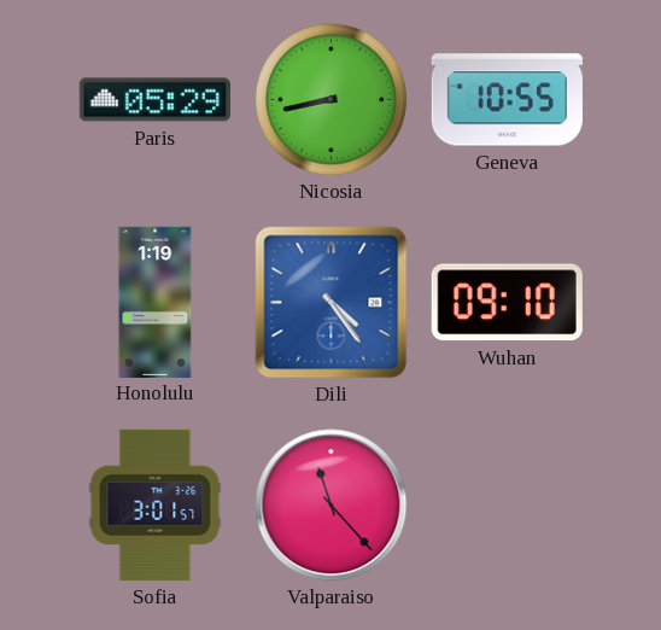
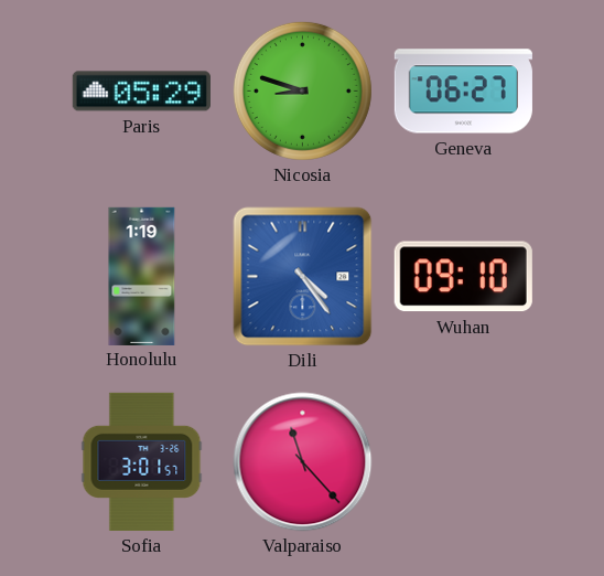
Nicosia: 8:43 -> 8:48
Geneva: 10:55 -> 06:27
